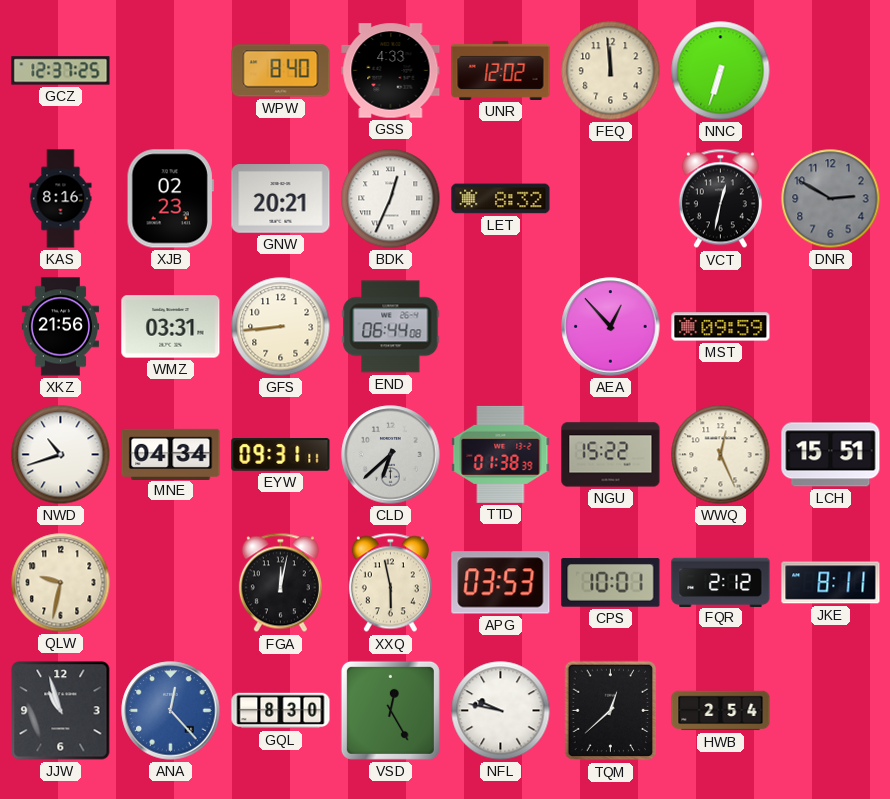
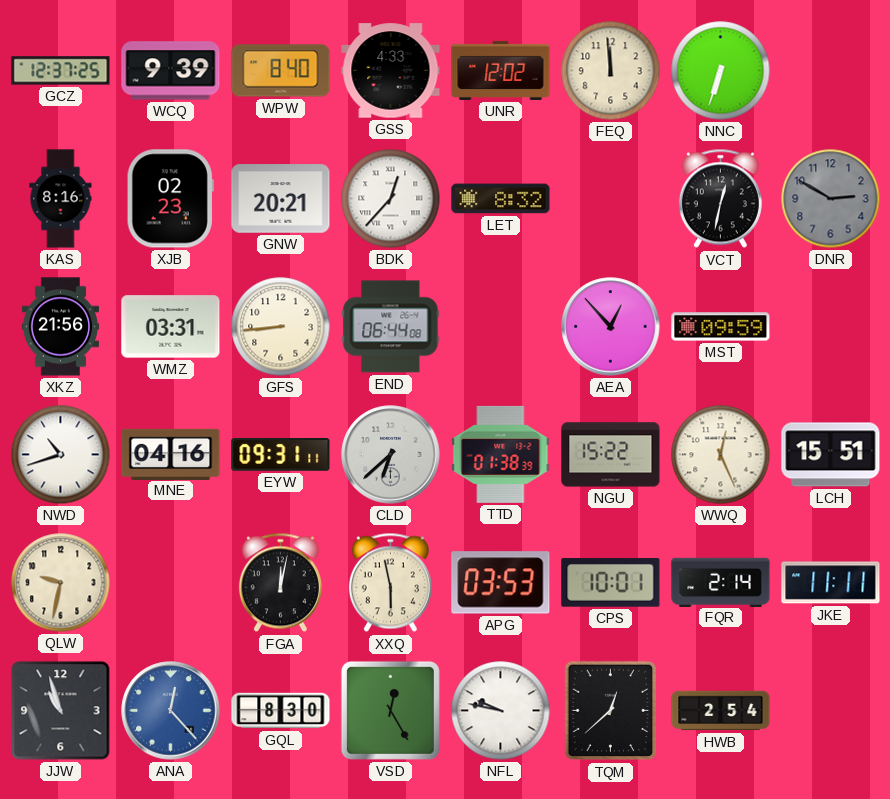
WCQ: none -> 9:39
BDK: 12:34 -> 12:37
MNE: 04:34 -> 04:16
FQR: 2:12 -> 2:14
JKE: 8:11 -> 11:11
